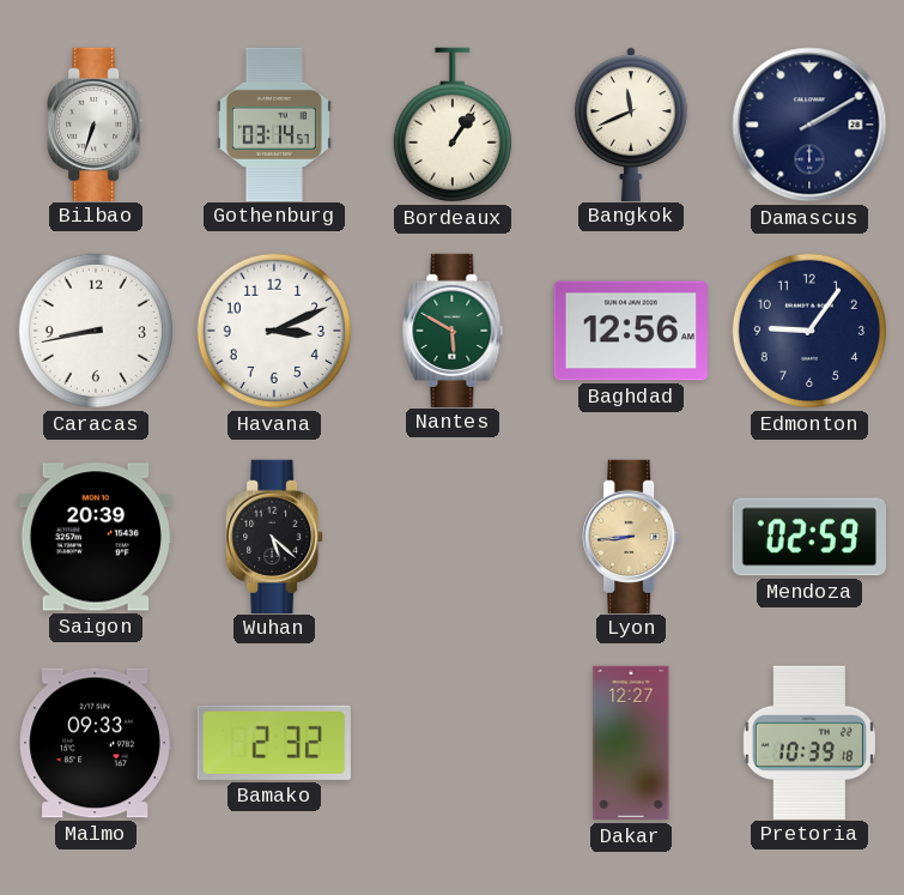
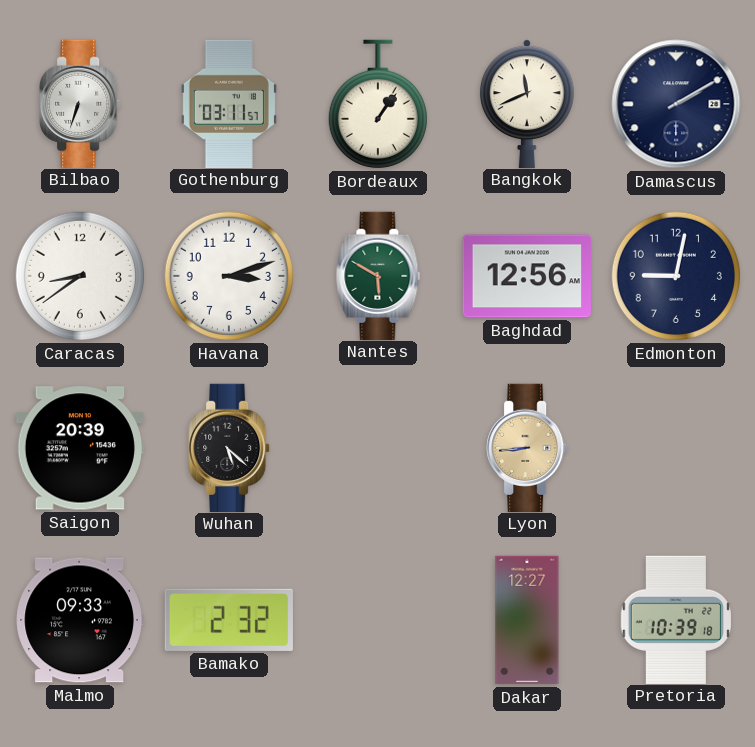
Gothenburg: 03:14 -> 03:11
Caracas: 8:43 -> 8:39
Havana: 3:11 -> 3:12
Edmonton: 9:06 -> 9:02
Mendoza: 02:59 -> none
